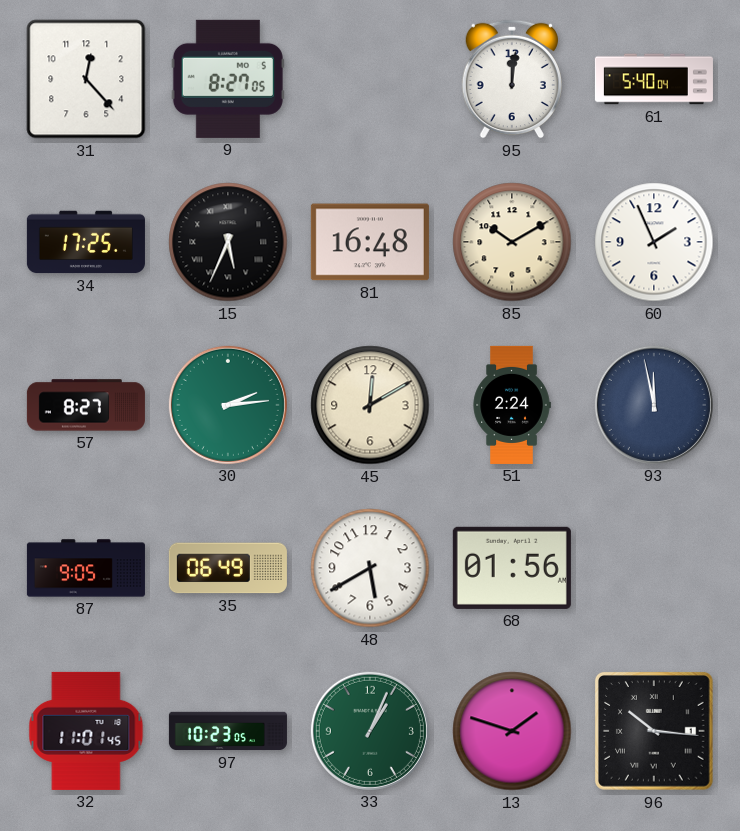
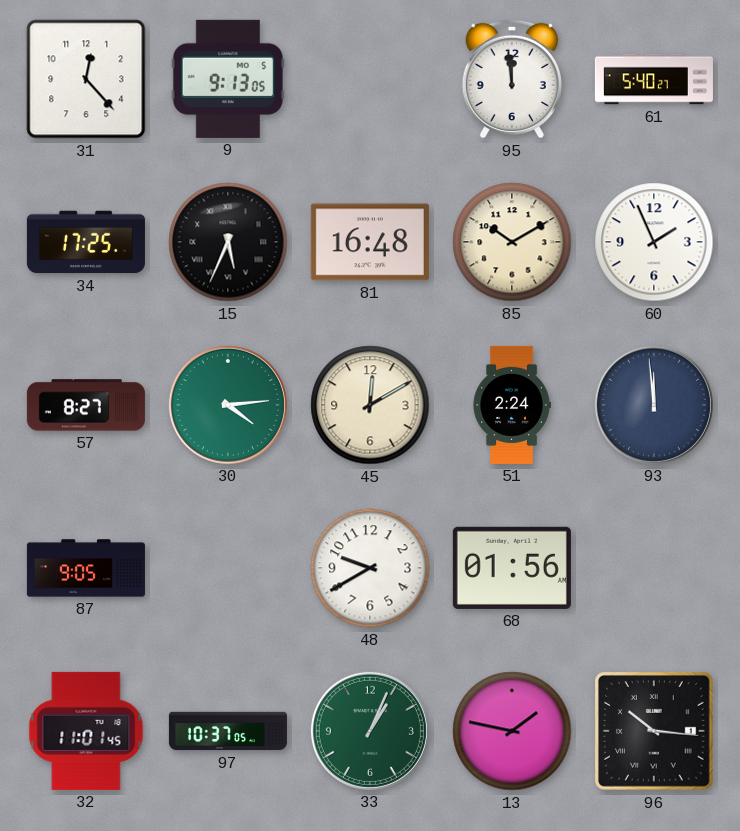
9: 8:27 -> 9:13
95: 12:01 -> 11:59
61: 5:40:04 -> 5:40:27
30: 2:14 -> 4:14
93: 11:58 -> 11:59
35: 06:49 -> none
48: 5:40 -> 9:40
97: 10:23 -> 10:37
13: 1:48 -> 1:47
